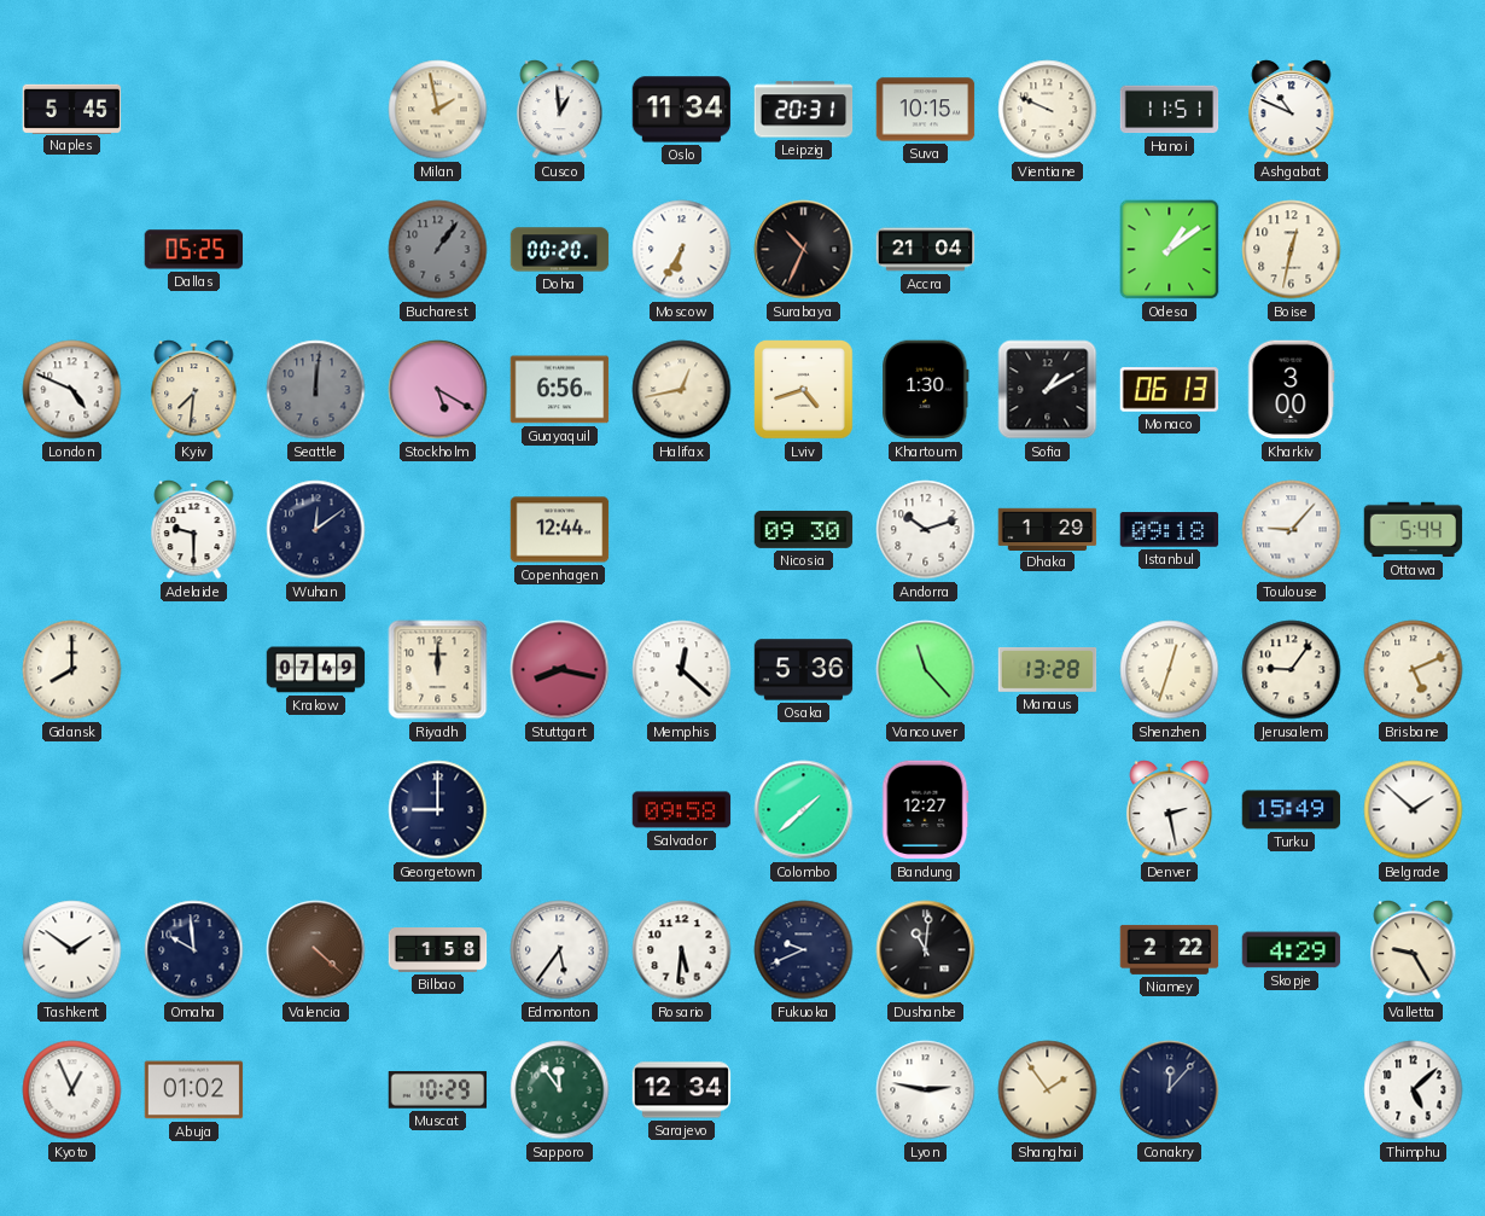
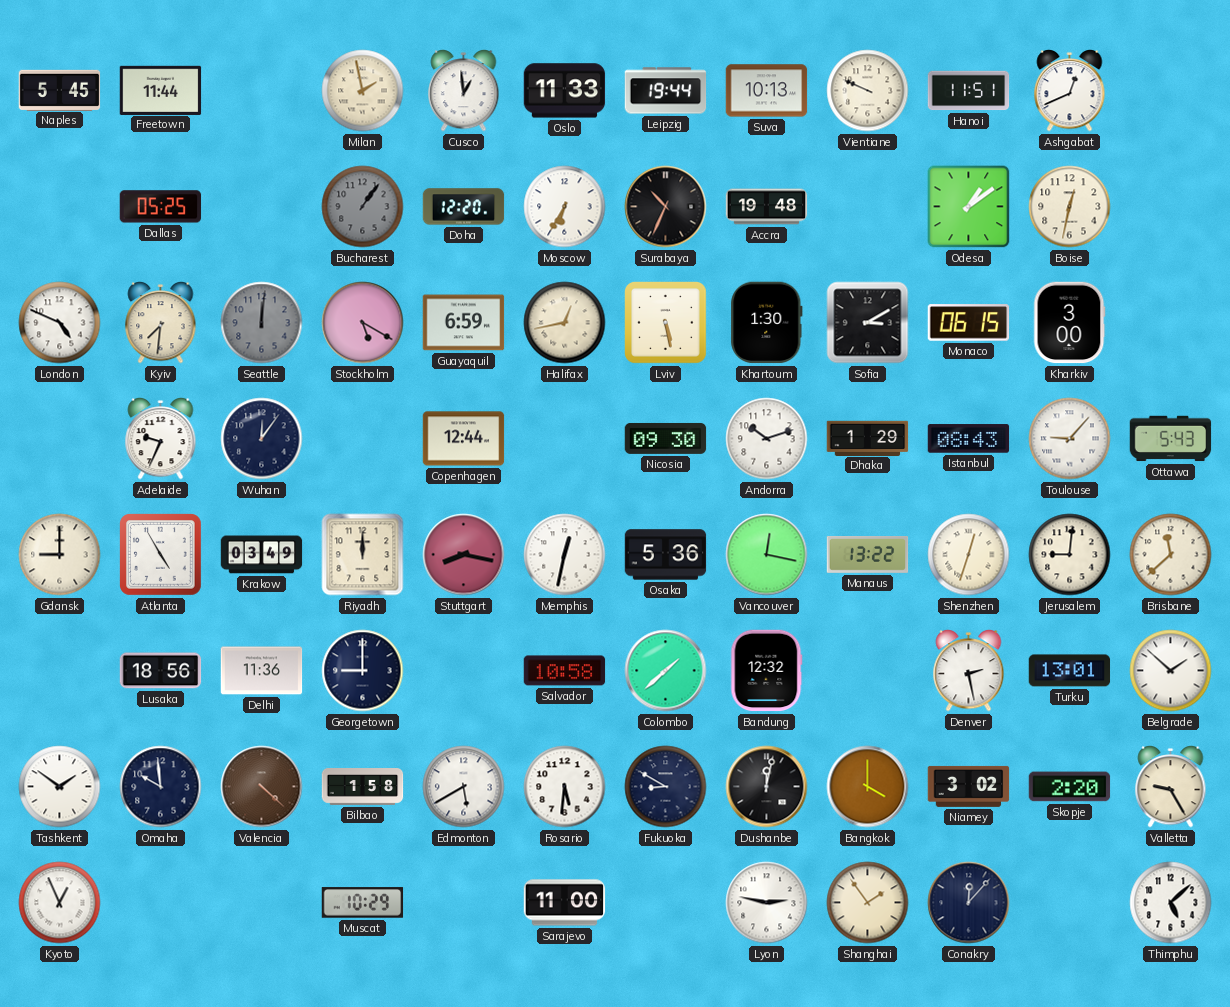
Freetown: none -> 11:44
Oslo: 11:34 -> 11:33
Leipzig: 20:31 -> 19:44
Suva: 10:15 -> 10:13
Ashgabat: 10:49 -> 12:41
Doha: 00:20 -> 12:20
Accra: 21:04 -> 19:48
Guayaquil: 6:56 -> 6:59
Lviv: 4:42 -> 5:28
Sofia: 1:10 -> 3:10
Monaco: 06:13 -> 06:15
Adelaide: 9:30 -> 9:34
Wuhan: 12:09 -> 12:06
Istanbul: 09:18 -> 08:43
Ottawa: 5:44 -> 5:43
Gdansk: 8:00 -> 9:00
Atlanta: none -> 4:55
Krakow: 07:49 -> 03:49
Memphis: 12:22 -> 12:32
Vancouver: 11:23 -> 12:17
Manaus: 13:28 -> 13:22
Jerusalem: 9:06 -> 9:01
Brisbane: 5:11 -> 11:38
Lusaka: none -> 18:56
Delhi: none -> 11:36
Salvador: 09:58 -> 10:58
Bandung: 12:27 -> 12:32
Turku: 15:49 -> 13:01
Edmonton: 5:36 -> 5:40
Fukuoka: 9:41 -> 8:50
Dushanbe: 11:01 -> 12:02
Bangkok: none -> 4:00
Niamey: 2:22 -> 3:02
Skopje: 4:29 -> 2:20
Abuja: 01:02 -> none
Sapporo: 11:54 -> none
Sarajevo: 12:34 -> 11:00
